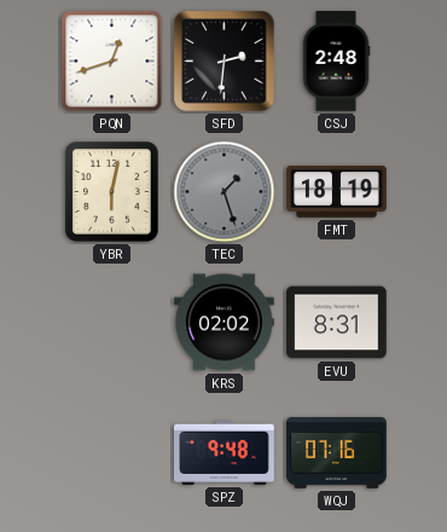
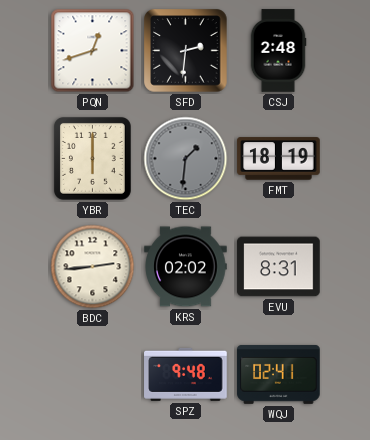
YBR: 6:02 -> 6:00
TEC: 1:27 -> 1:31
BDC: none -> 2:44
WQJ: 07:16 -> 02:41
